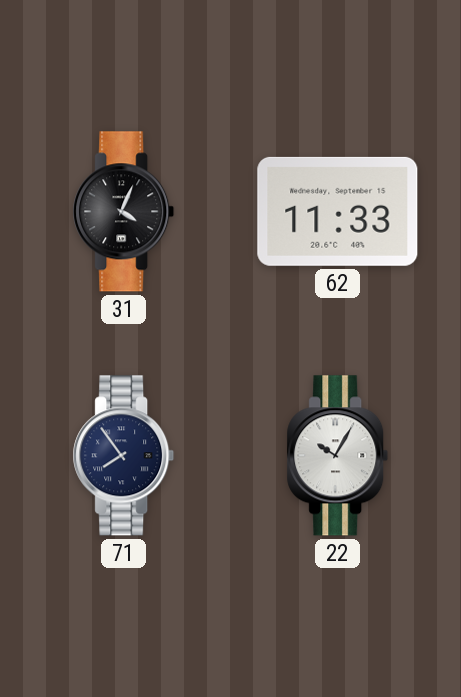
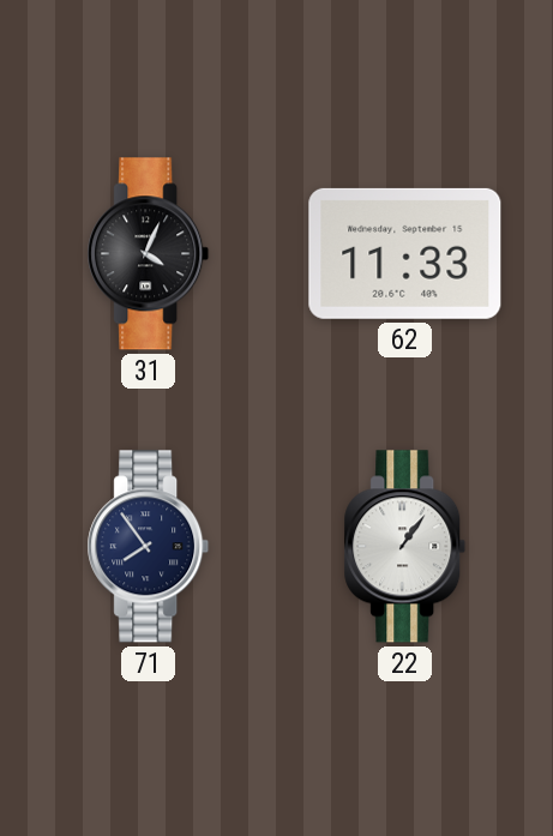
22: 10:05 -> 1:06
